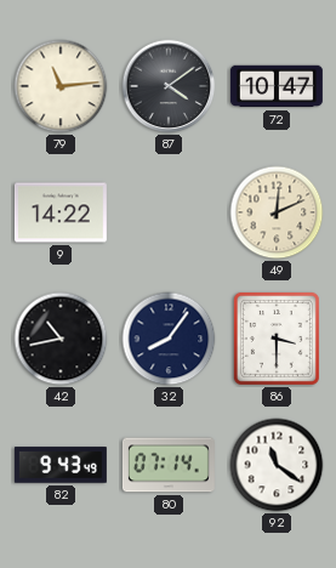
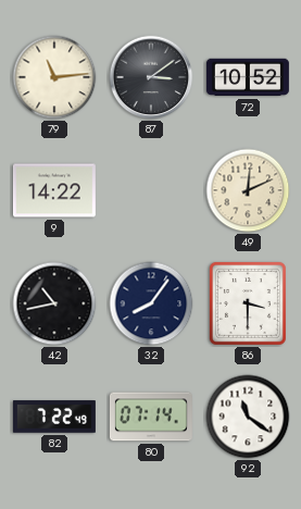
87: 4:09 -> 3:09
72: 10:47 -> 10:52
82: 9:43 -> 7:22
